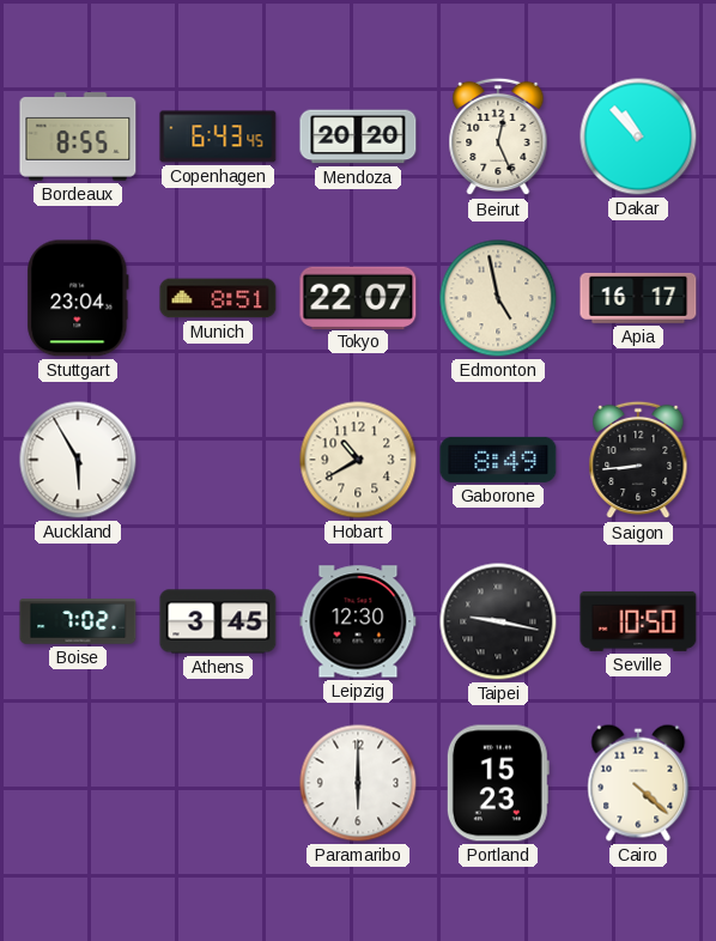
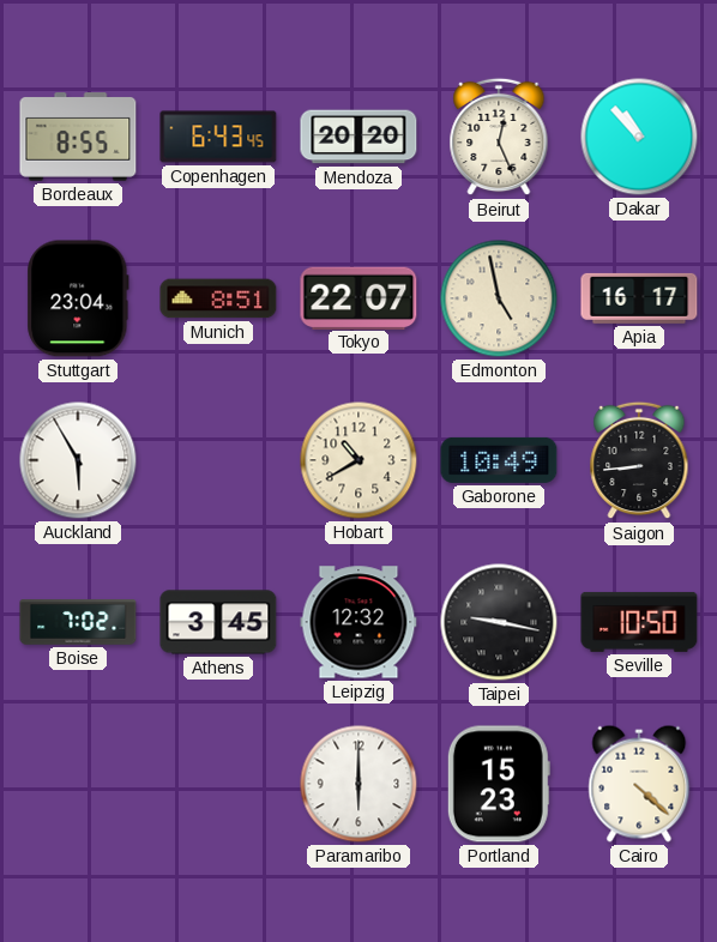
Gaborone: 8:49 -> 10:49
Leipzig: 12:30 -> 12:32
